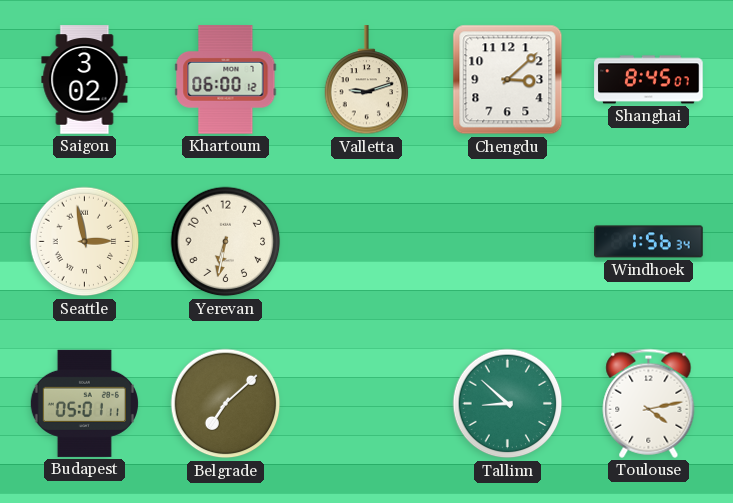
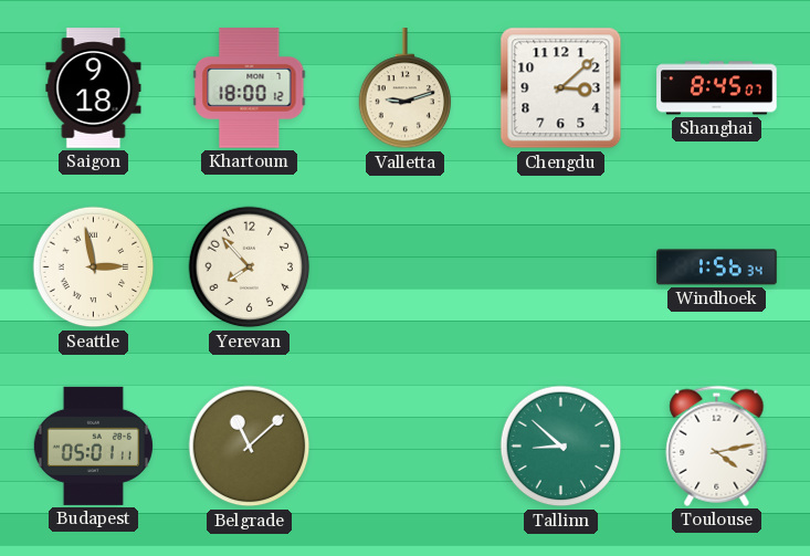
Saigon: 3:02 -> 9:18
Khartoum: 06:00 -> 18:00
Yerevan: 6:32 -> 7:53
Belgrade: 7:08 -> 11:08
